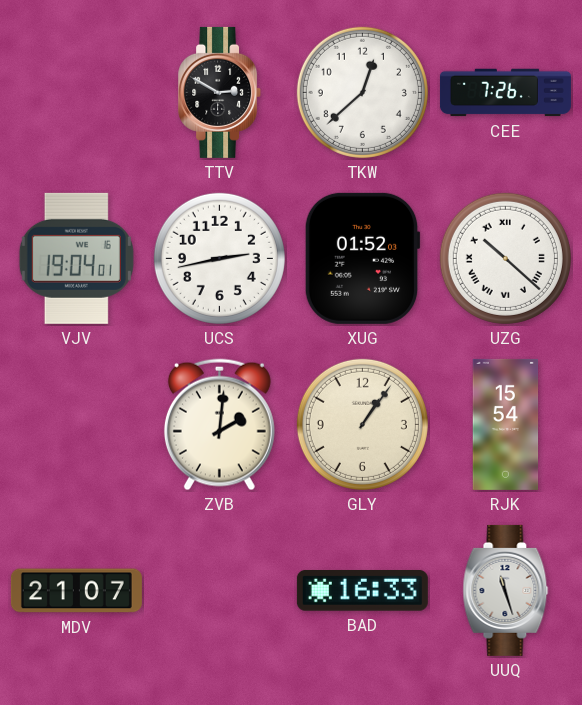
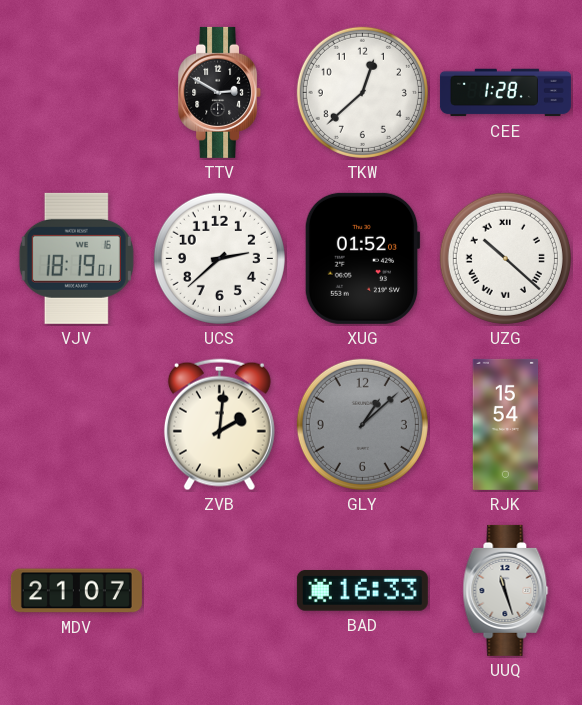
CEE: 7:26 -> 1:28
VJV: 19:04 -> 18:19
UCS: 2:43 -> 2:38
GLY: 1:06 -> 1:08
GLY dial: cream -> grey
